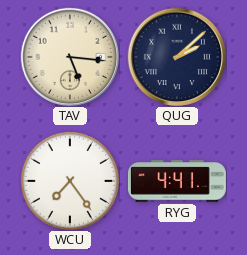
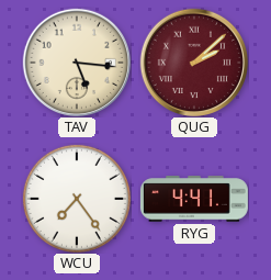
QUG dial: navy -> burgundy
